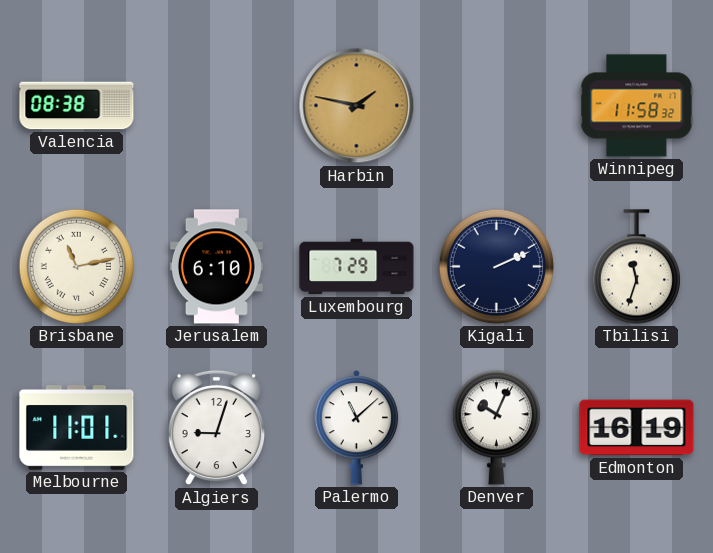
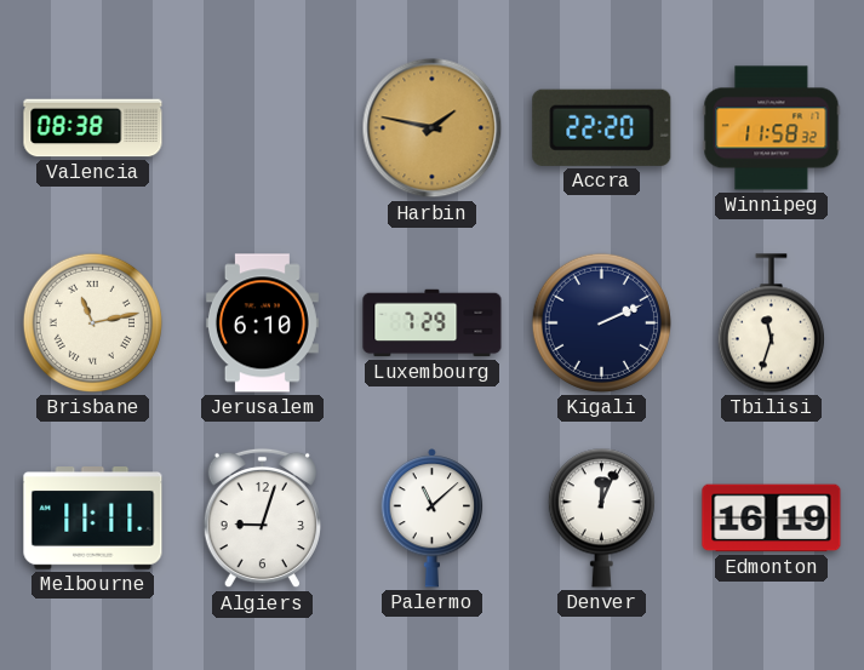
Accra: none -> 22:20
Melbourne: 11:01 -> 11:11
Denver: 10:04 -> 12:04
